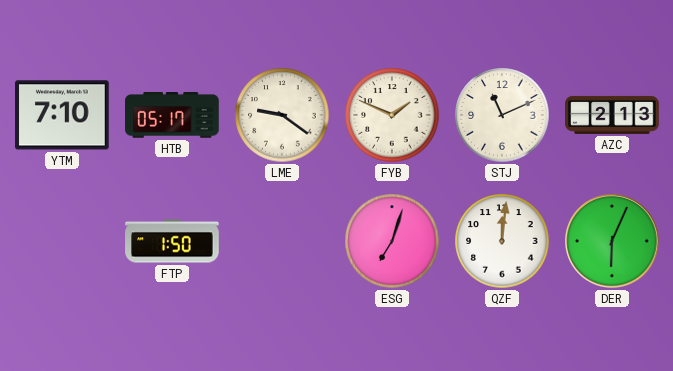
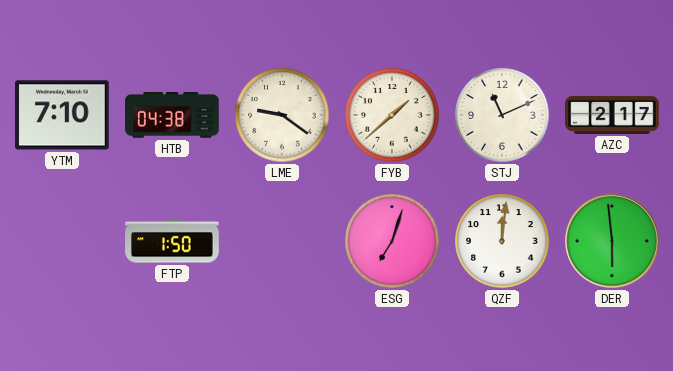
HTB: 05:17 -> 04:38
FYB: 1:49 -> 1:38
AZC: 2:13 -> 2:17
DER: 6:04 -> 5:59
